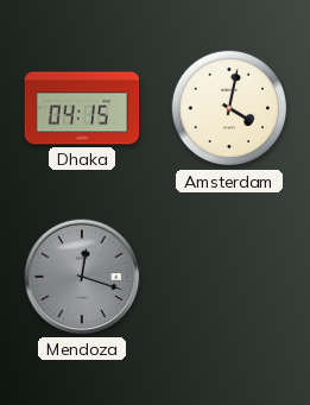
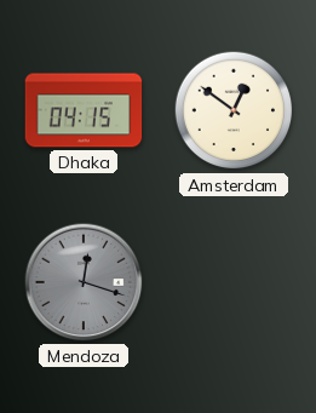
Amsterdam: 4:02 -> 12:51
